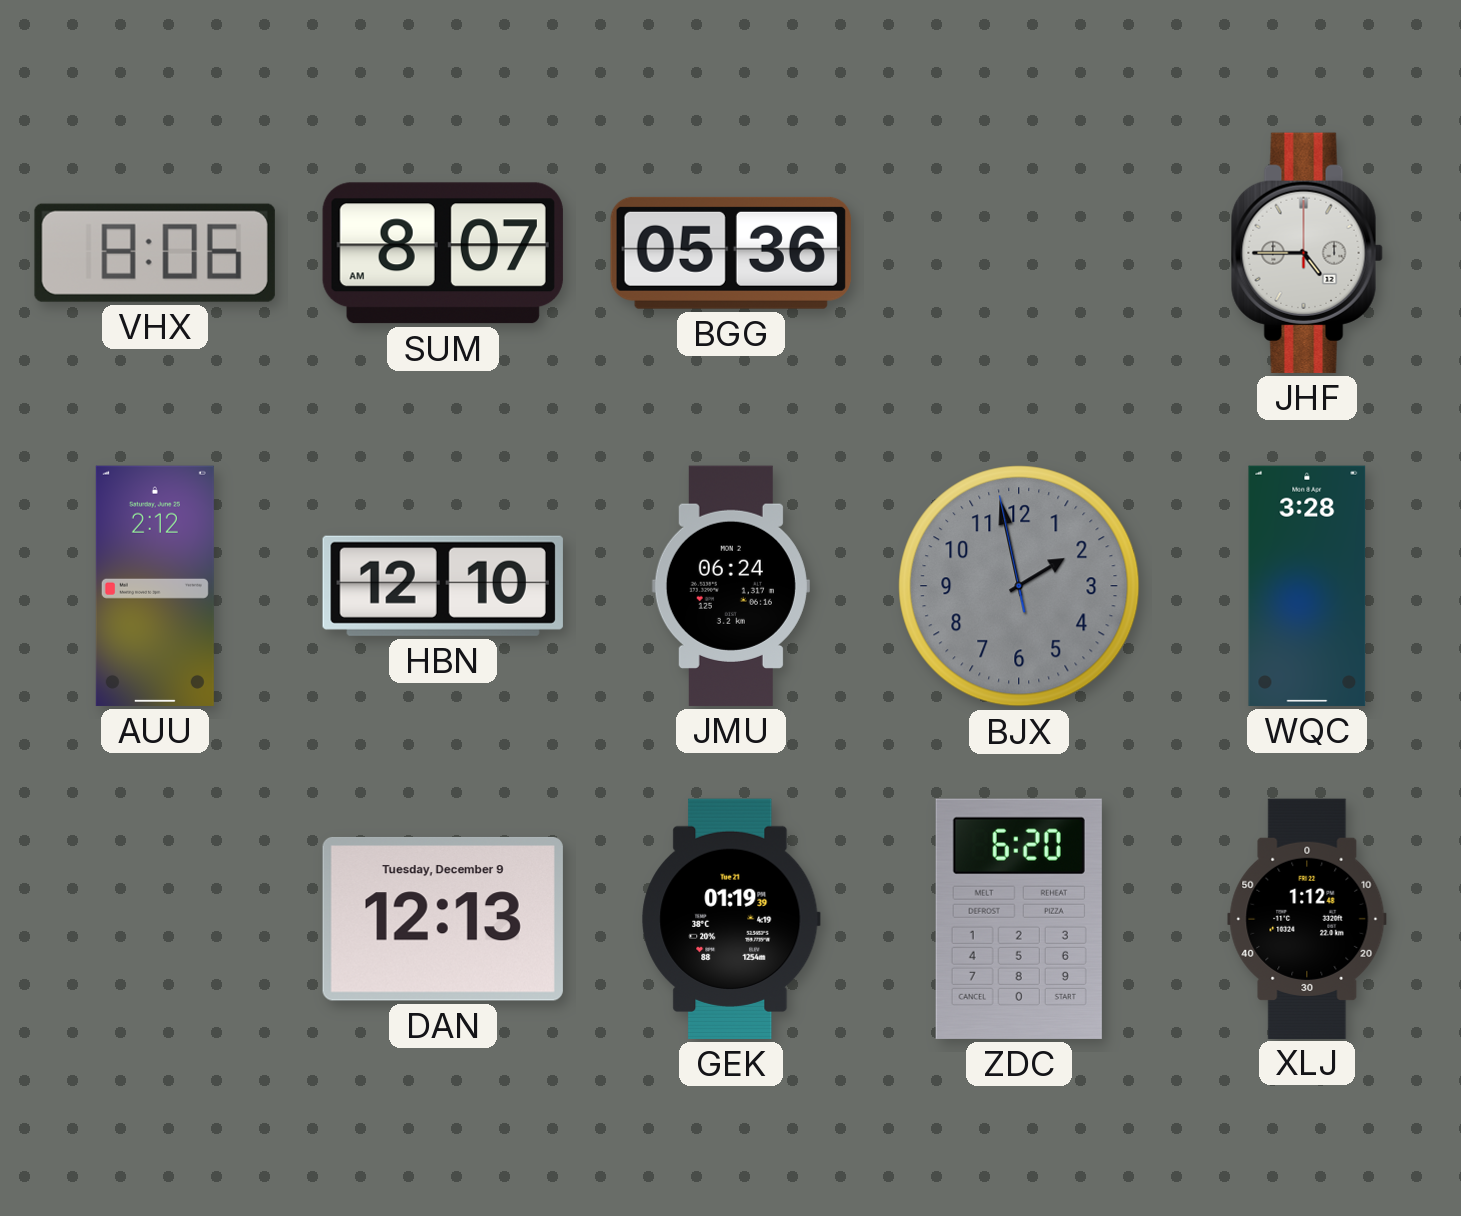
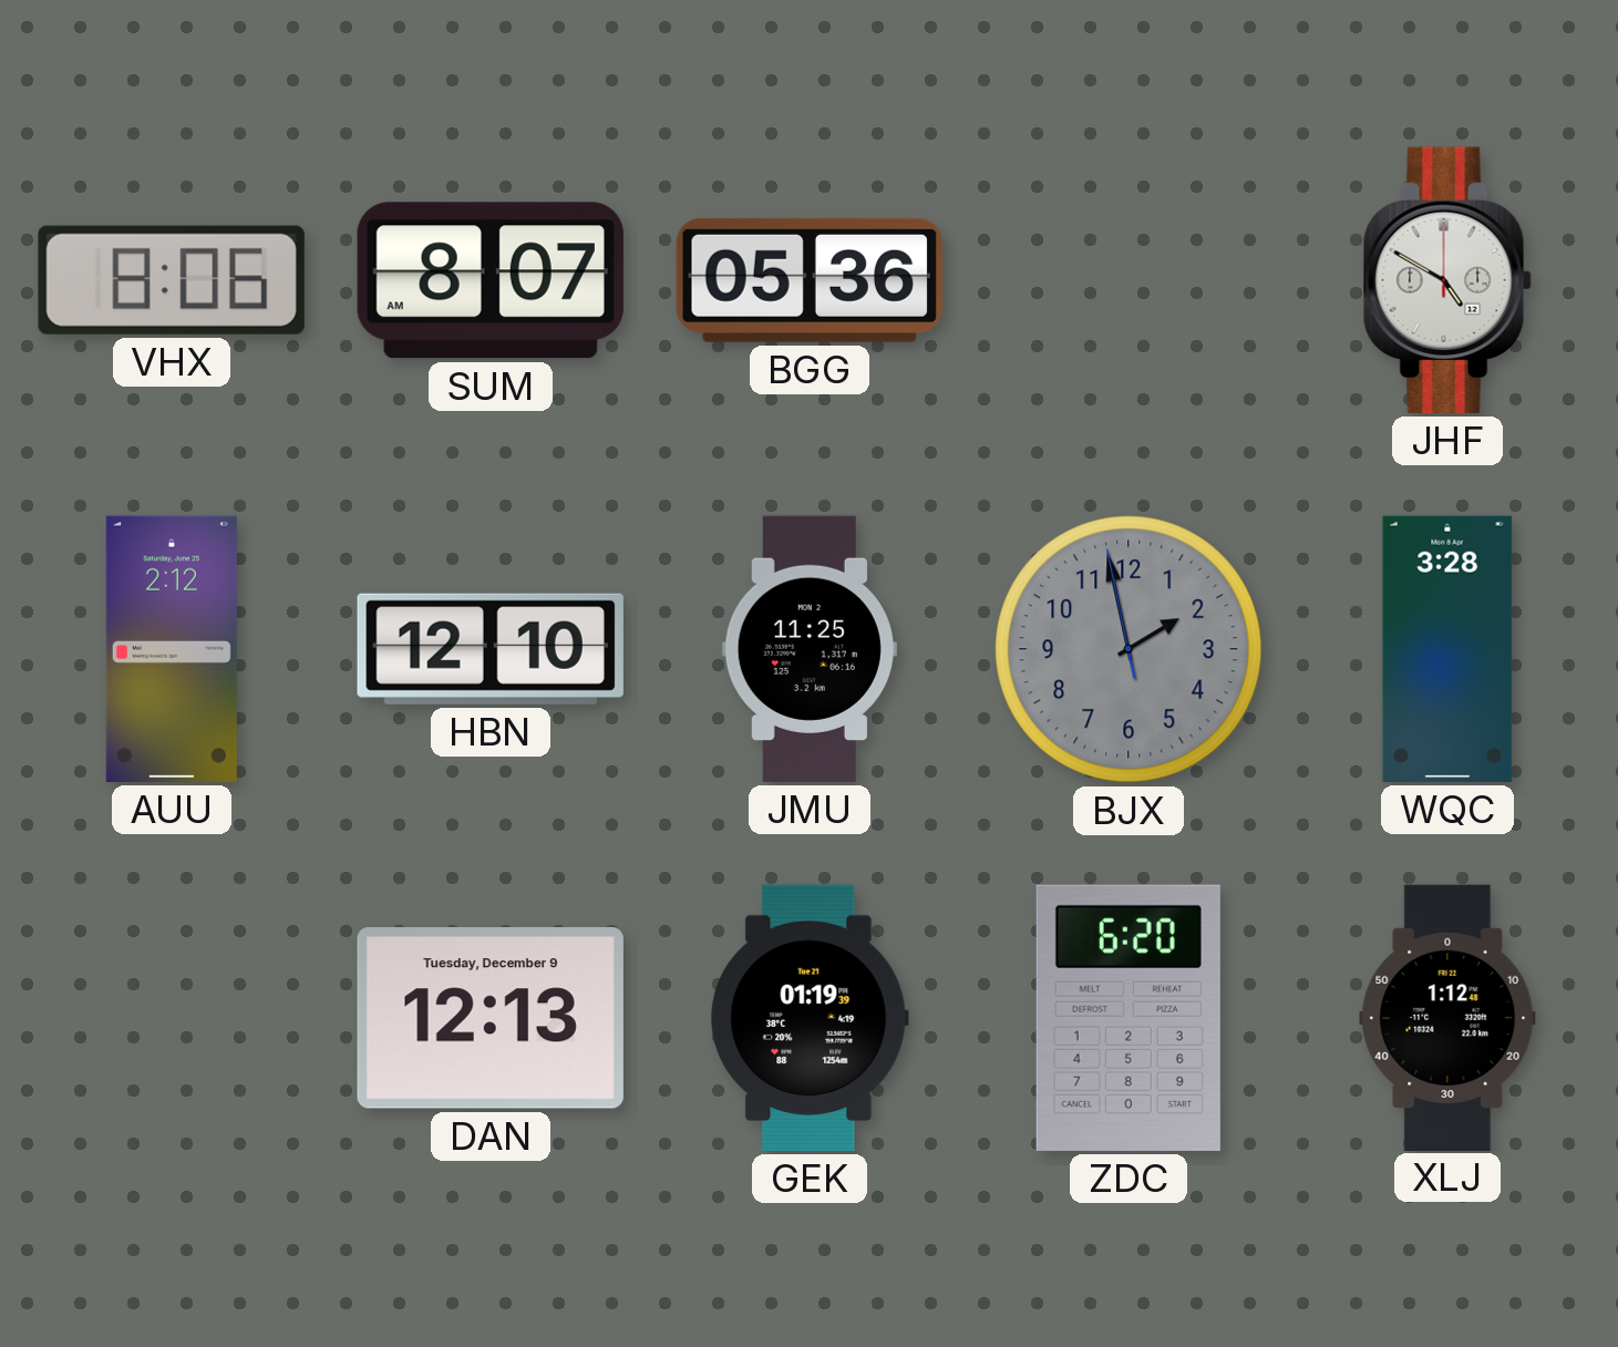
JHF: 4:45 -> 4:50
JMU: 06:24 -> 11:25
